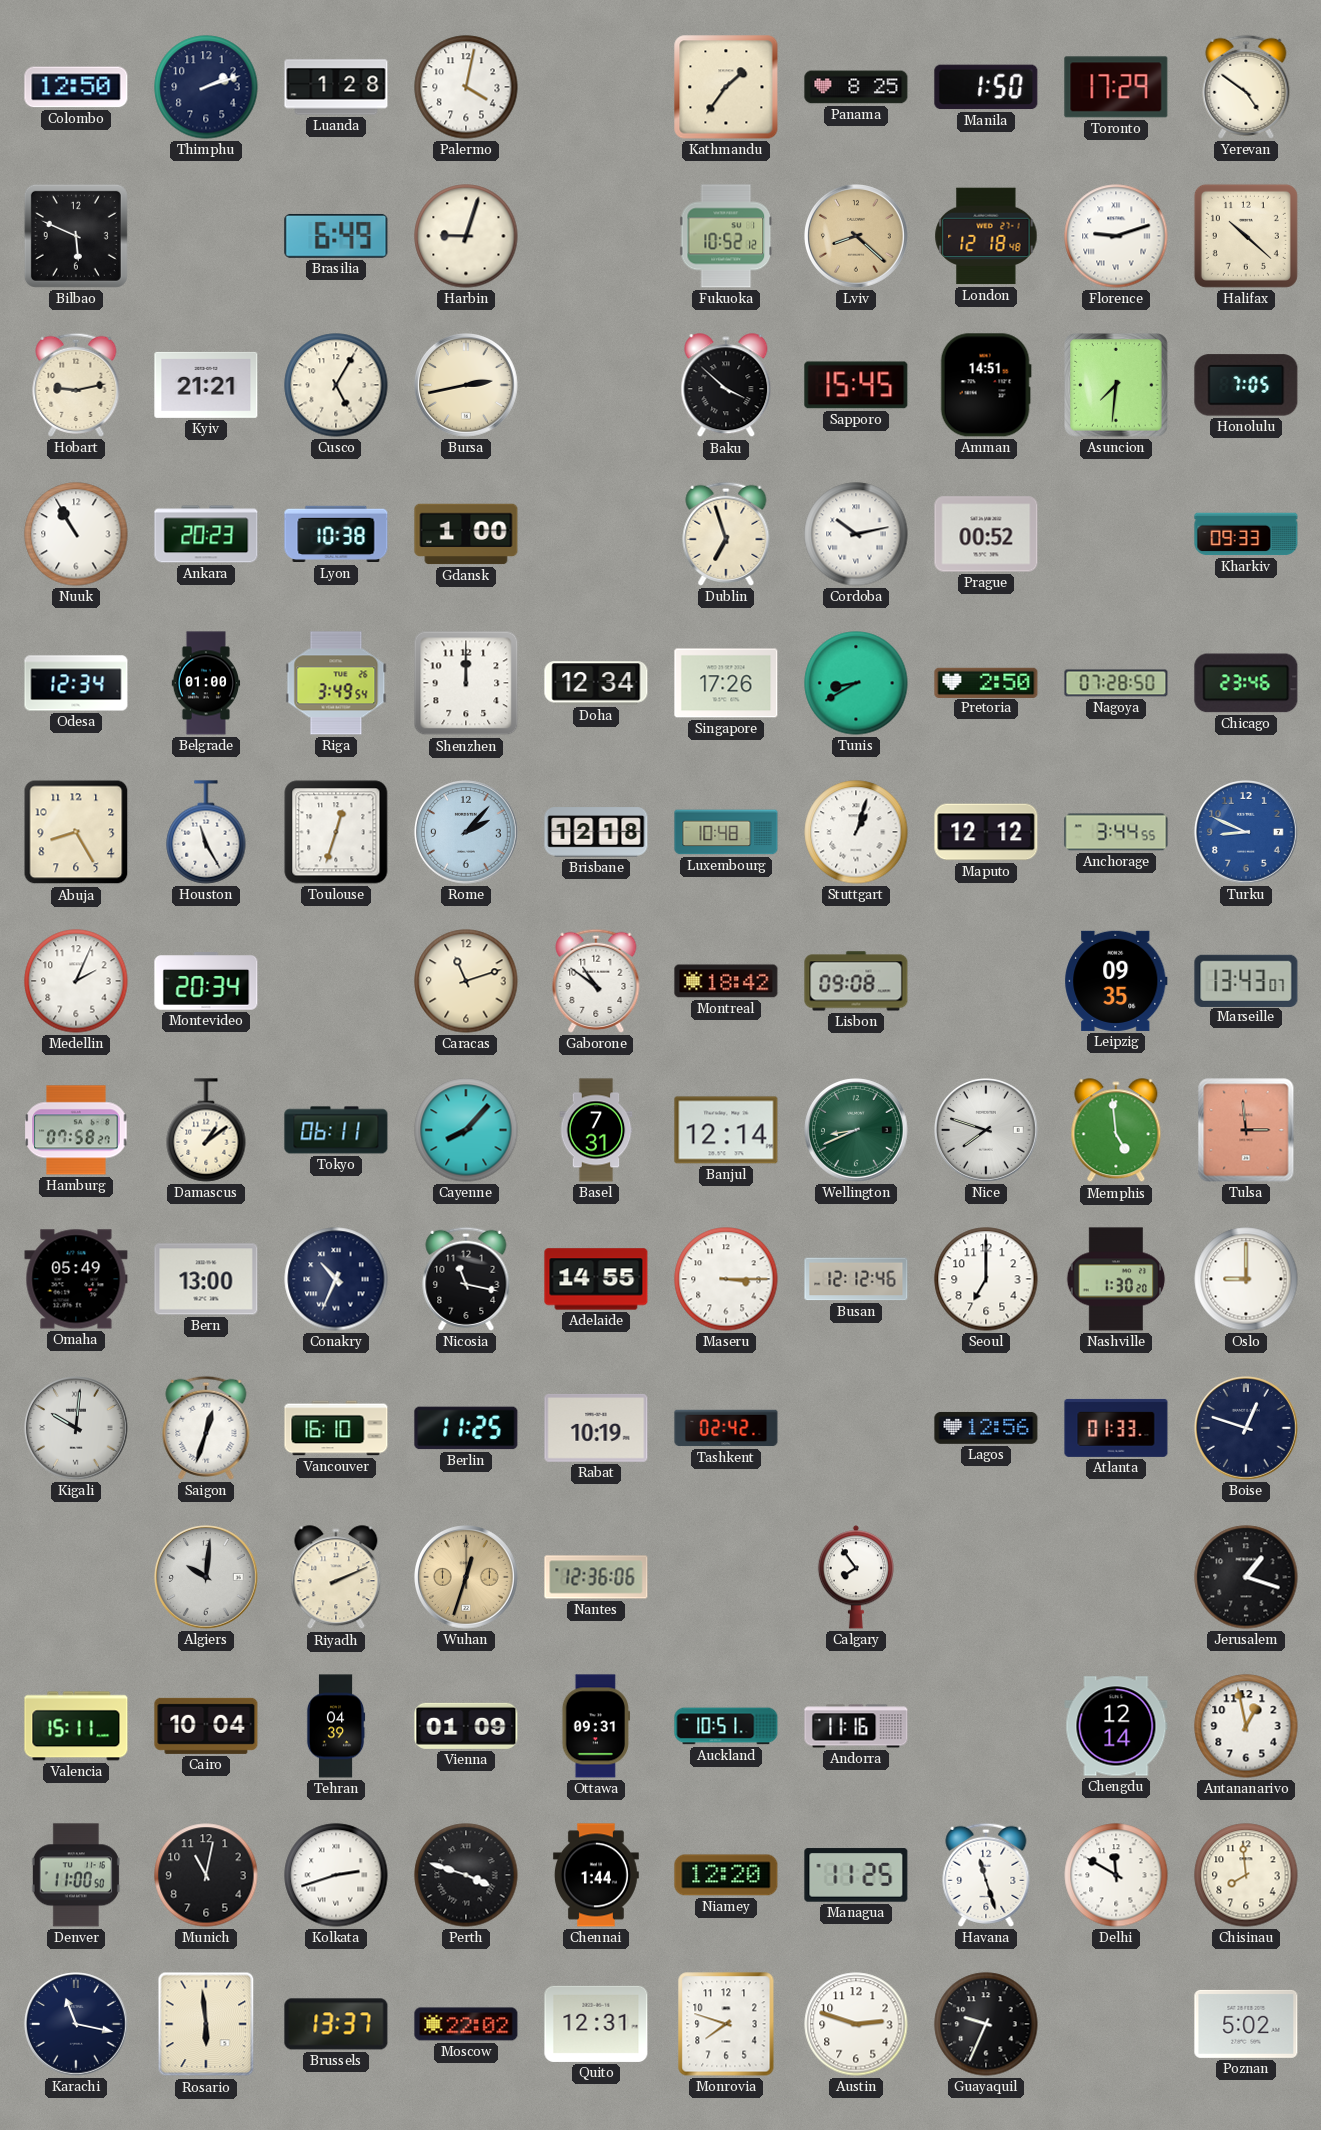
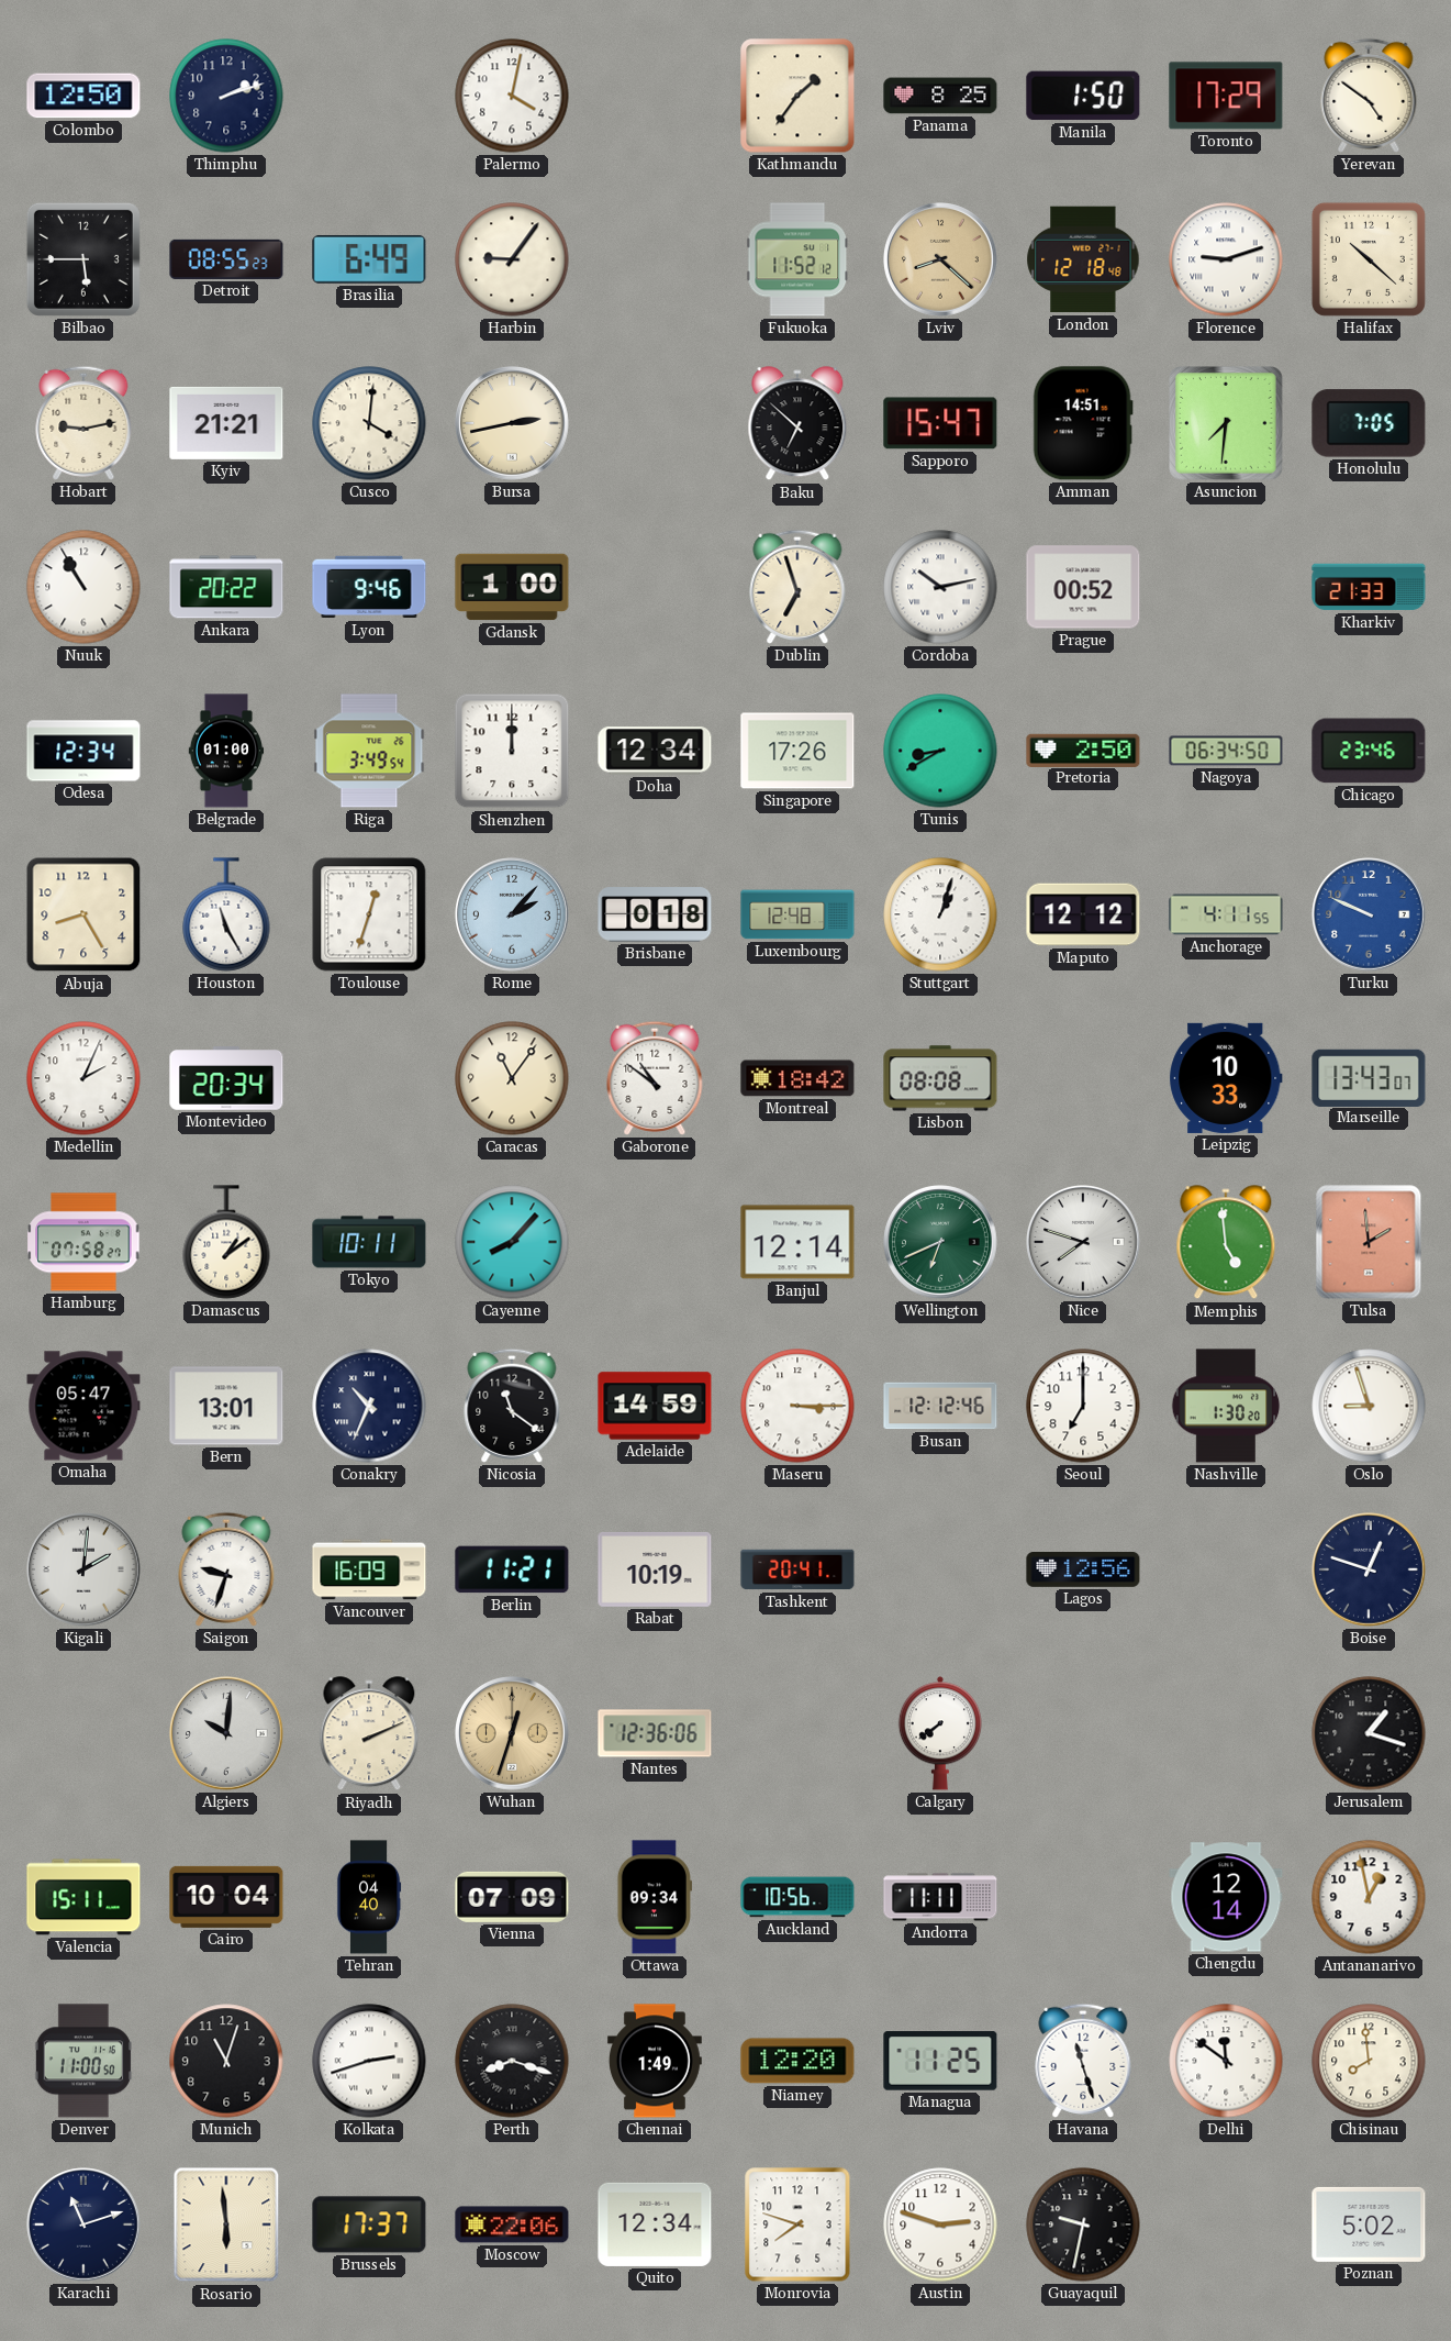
Luanda: 1:28 -> none
Bilbao: 5:49 -> 5:45
Detroit: none -> 08:55
Harbin: 9:03 -> 9:06
Fukuoka: 10:52 -> 11:52
Cusco: 5:05 -> 4:01
Baku: 3:52 -> 6:52
Sapporo: 15:45 -> 15:47
Ankara: 20:23 -> 20:22
Lyon: 10:38 -> 9:46
Kharkiv: 09:33 -> 21:33
Nagoya: 07:28 -> 06:34
Brisbane: 12:18 -> 0:18
Luxembourg: 10:48 -> 12:48
Anchorage: 3:44 -> 4:11
Turku: 8:49 -> 9:49
Caracas: 11:12 -> 11:06
Lisbon: 09:08 -> 08:08
Leipzig: 09:35 -> 10:33
Tokyo: 06:11 -> 10:11
Basel: 7:31 -> none
Wellington: 8:41 -> 6:41
Tulsa: 2:59 -> 1:59
Omaha: 05:49 -> 05:47
Bern: 13:00 -> 13:01
Nicosia: 11:17 -> 11:21
Adelaide: 14:55 -> 14:59
Oslo: 9:00 -> 8:57
Kigali: 10:01 -> 2:01
Saigon: 12:33 -> 9:33
Vancouver: 16:10 -> 16:09
Berlin: 11:25 -> 11:21
Tashkent: 02:42 -> 20:41
Atlanta: 01:33 -> none
Calgary: 7:54 -> 7:39
Tehran: 04:39 -> 04:40
Vienna: 01:09 -> 07:09
Ottawa: 09:31 -> 09:34
Auckland: 10:51 -> 10:56
Andorra: 11:16 -> 11:11
Munich: 11:02 -> 11:03
Perth: 3:48 -> 8:18
Chennai: 1:44 -> 1:49
Delhi: 11:50 -> 11:51
Karachi: 11:17 -> 11:12
Brussels: 13:37 -> 17:37
Moscow: 22:02 -> 22:06
Quito: 12:31 -> 12:34
Guayaquil: 9:34 -> 9:32
